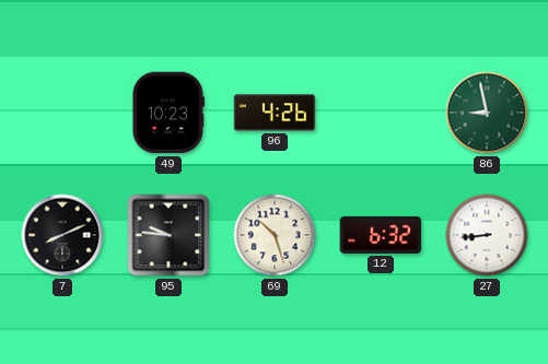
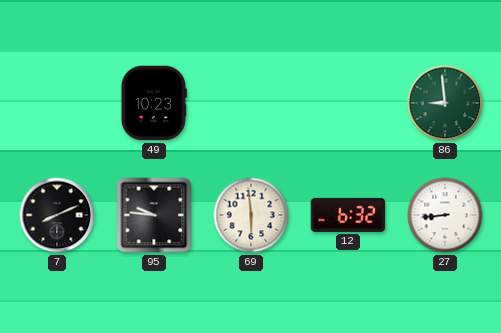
96: 4:26 -> none
86: 8:58 -> 8:59
69: 10:27 -> 5:59
